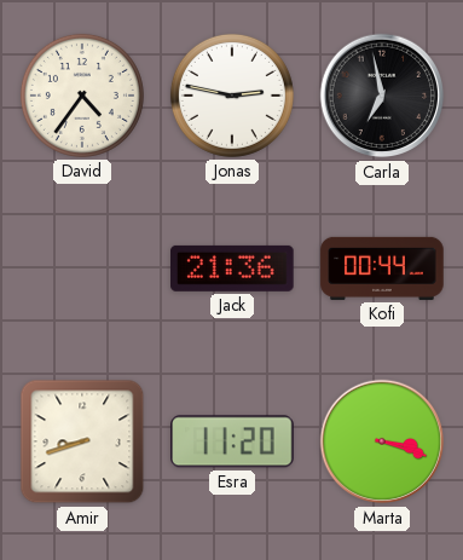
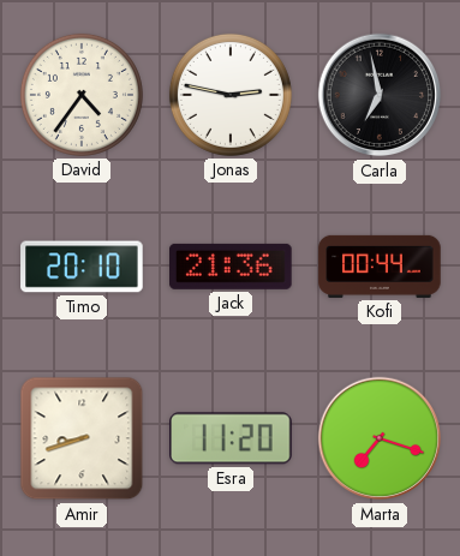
Timo: none -> 20:10
Marta: 3:18 -> 7:18
